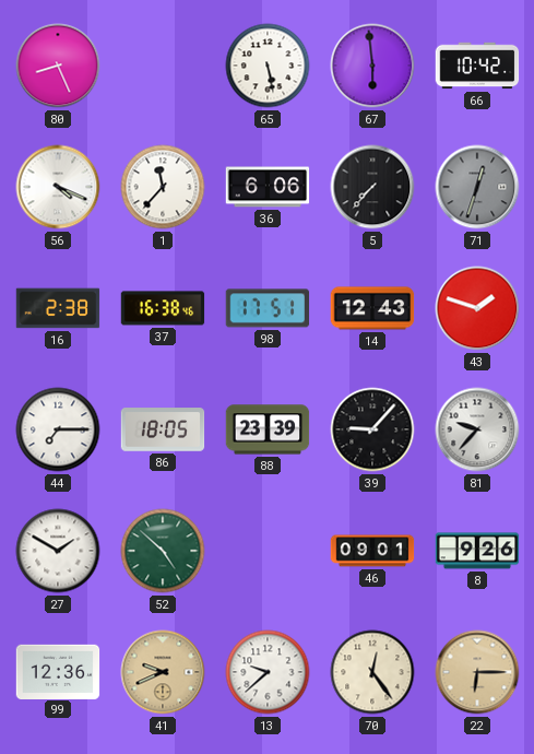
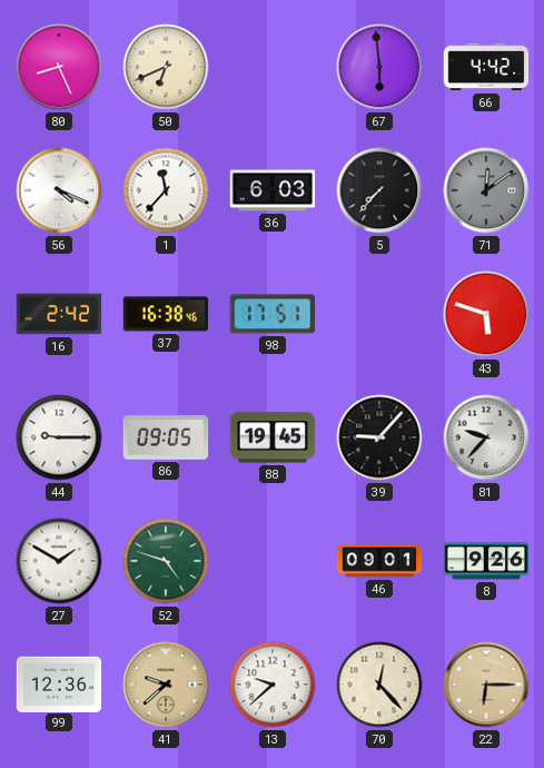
50: none -> 6:41
65: 5:28 -> none
66: 10:42 -> 4:42
36: 6:06 -> 6:03
71: 12:33 -> 12:09
16: 2:38 -> 2:42
14: 12:43 -> none
43: 1:48 -> 5:48
44: 7:15 -> 9:15
86: 18:05 -> 09:05
88: 23:39 -> 19:45
52: 4:52 -> 4:48
41: 9:41 -> 9:38
70: 12:24 -> 12:23
